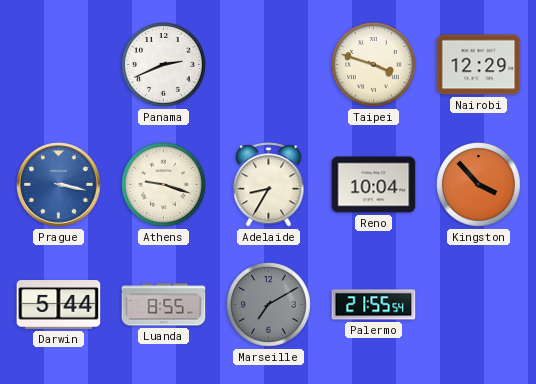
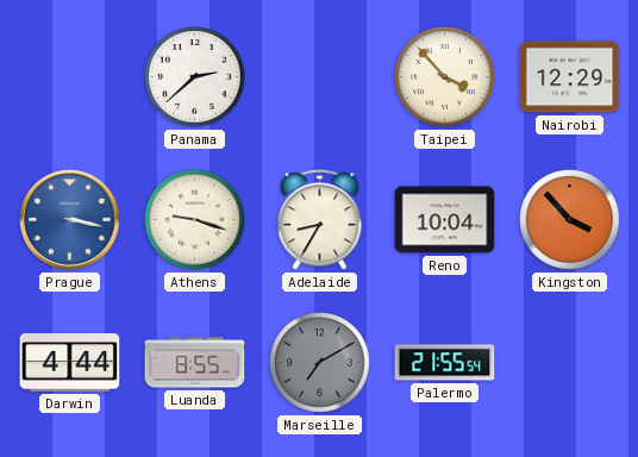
Panama: 2:41 -> 2:38
Taipei: 3:48 -> 3:53
Darwin: 5:44 -> 4:44
